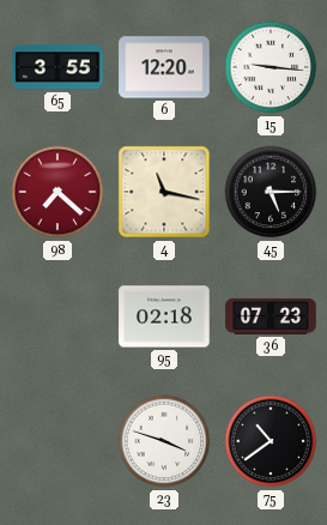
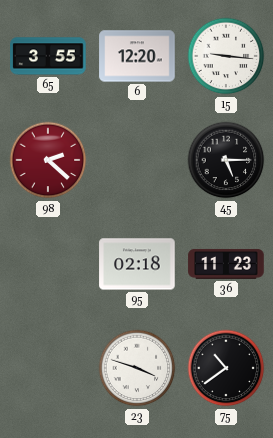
98: 7:22 -> 2:22
4: 11:17 -> none
36: 07:23 -> 11:23
